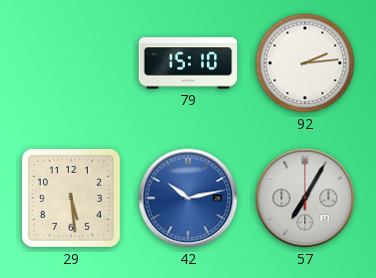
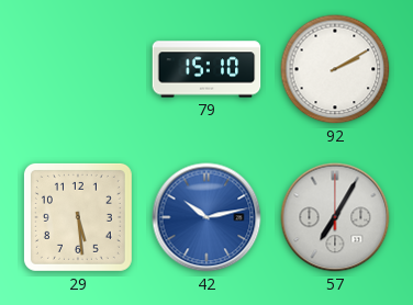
92: 2:14 -> 2:10
